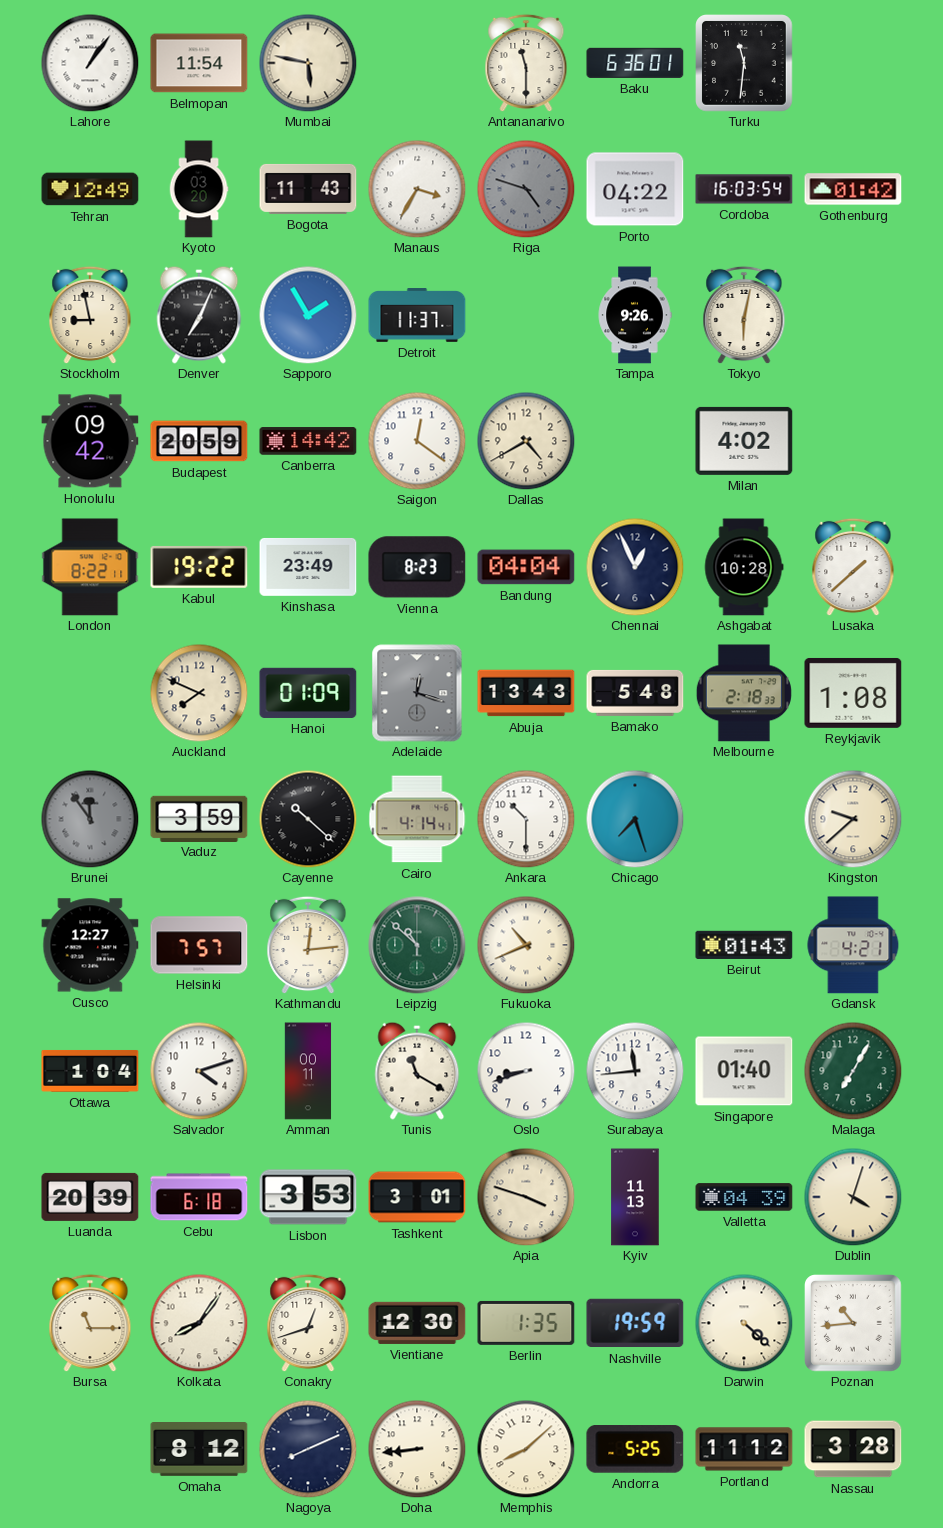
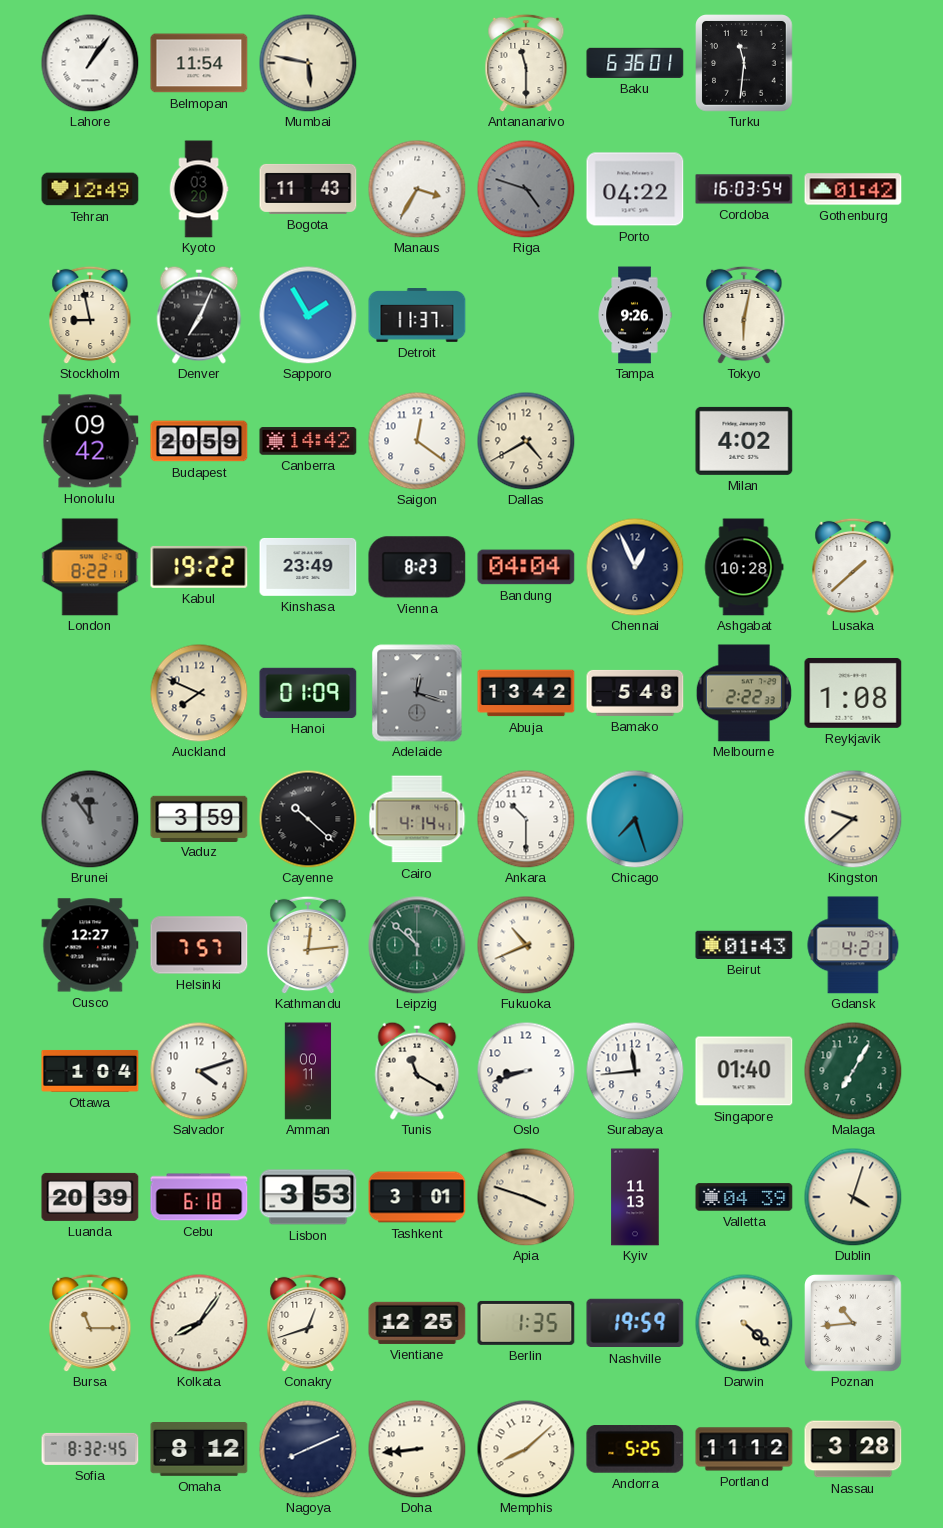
Abuja: 13:43 -> 13:42
Melbourne: 2:18 -> 2:22
Vientiane: 12:30 -> 12:25
Sofia: none -> 8:32
